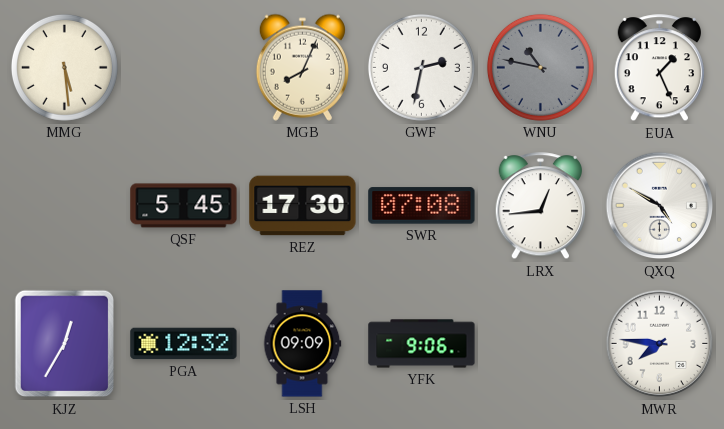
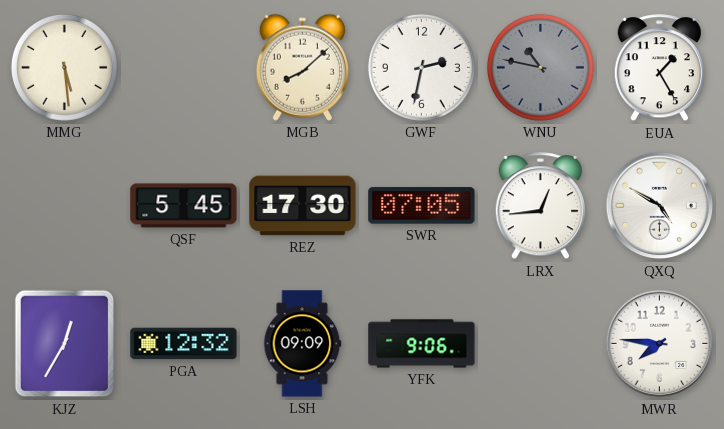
MGB: 8:04 -> 8:08
EUA: 1:26 -> 1:25
SWR: 07:08 -> 07:05
